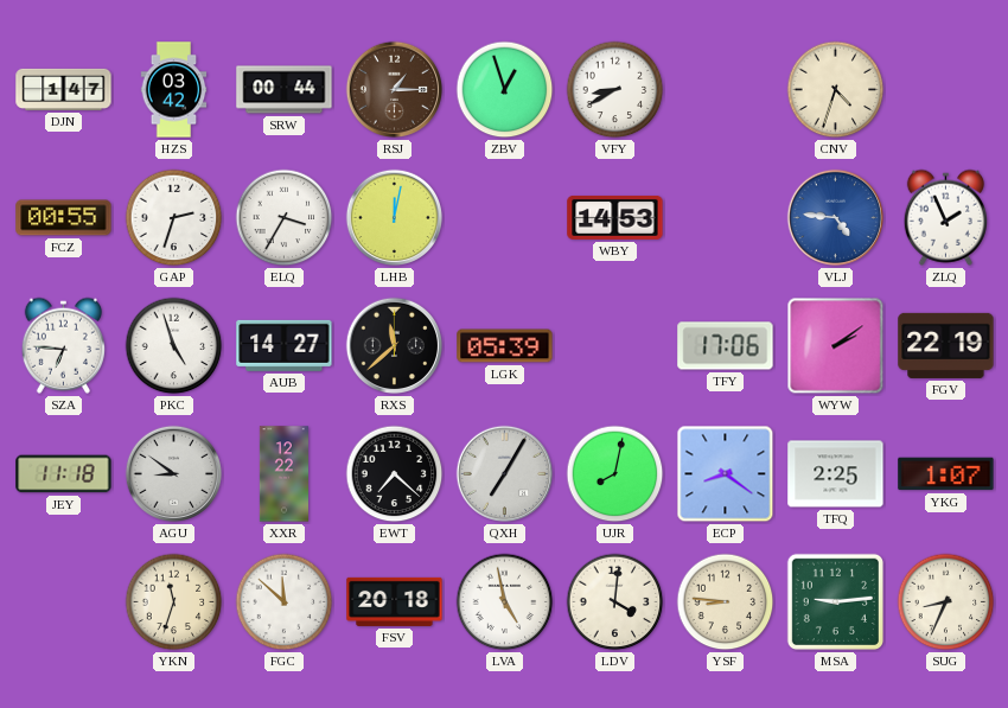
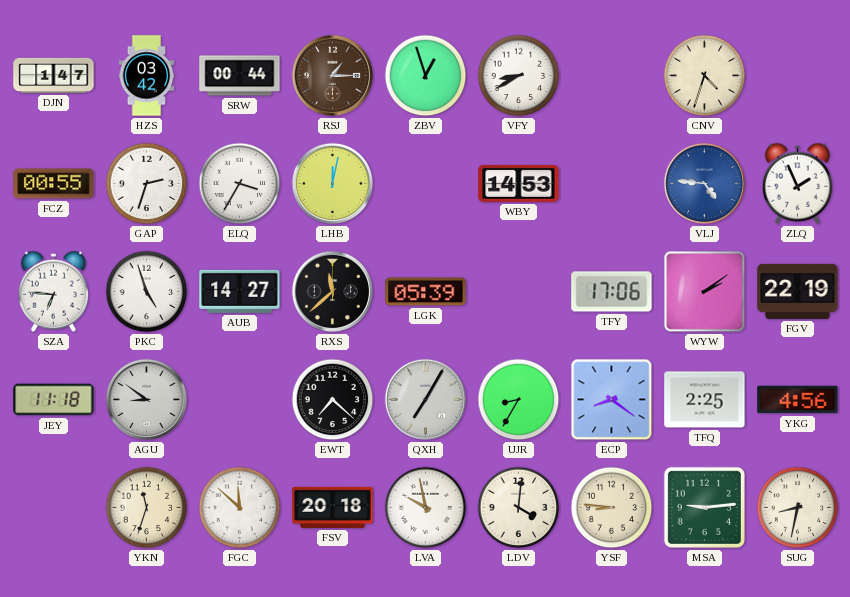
XXR: 12:22 -> none
UJR: 8:02 -> 8:35
YKG: 1:07 -> 4:56
LVA: 4:58 -> 9:58
SUG: 8:34 -> 8:32
